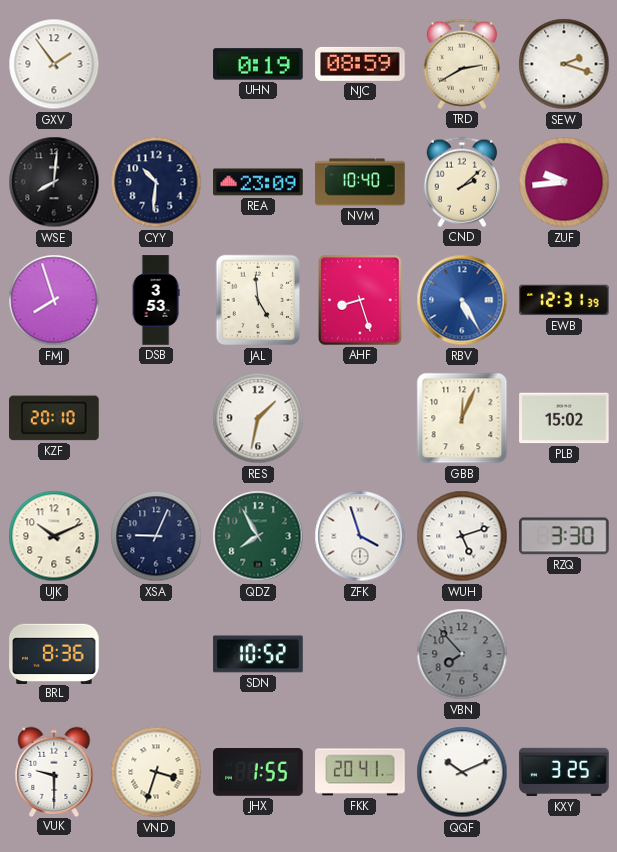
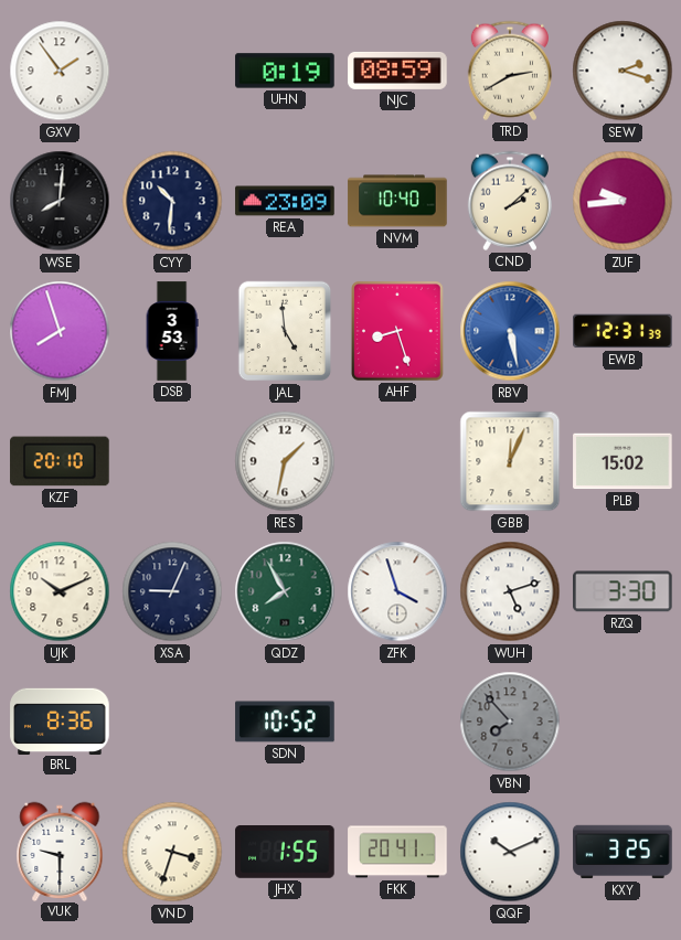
RBV: 5:25 -> 5:28
